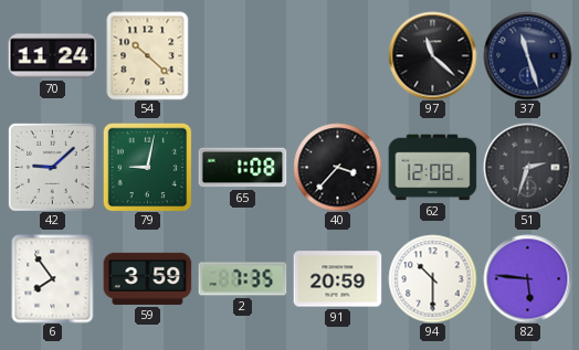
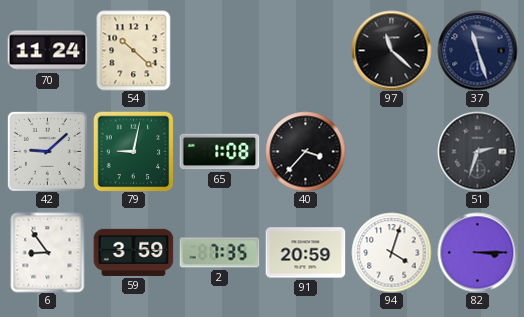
62: 12:08 -> none
6: 7:54 -> 8:54
94: 10:30 -> 4:03
82: 5:46 -> 3:15
